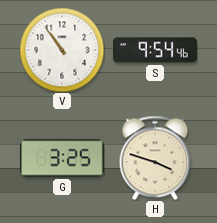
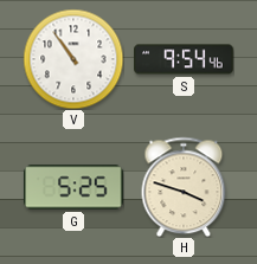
G: 3:25 -> 5:25
